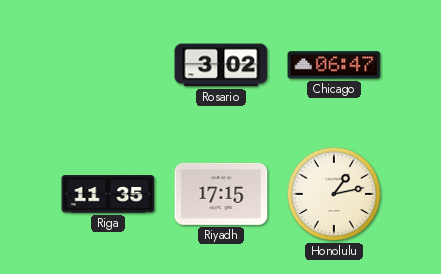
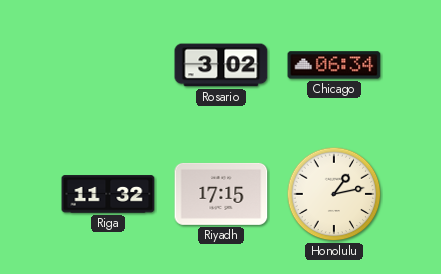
Chicago: 06:47 -> 06:34
Riga: 11:35 -> 11:32
